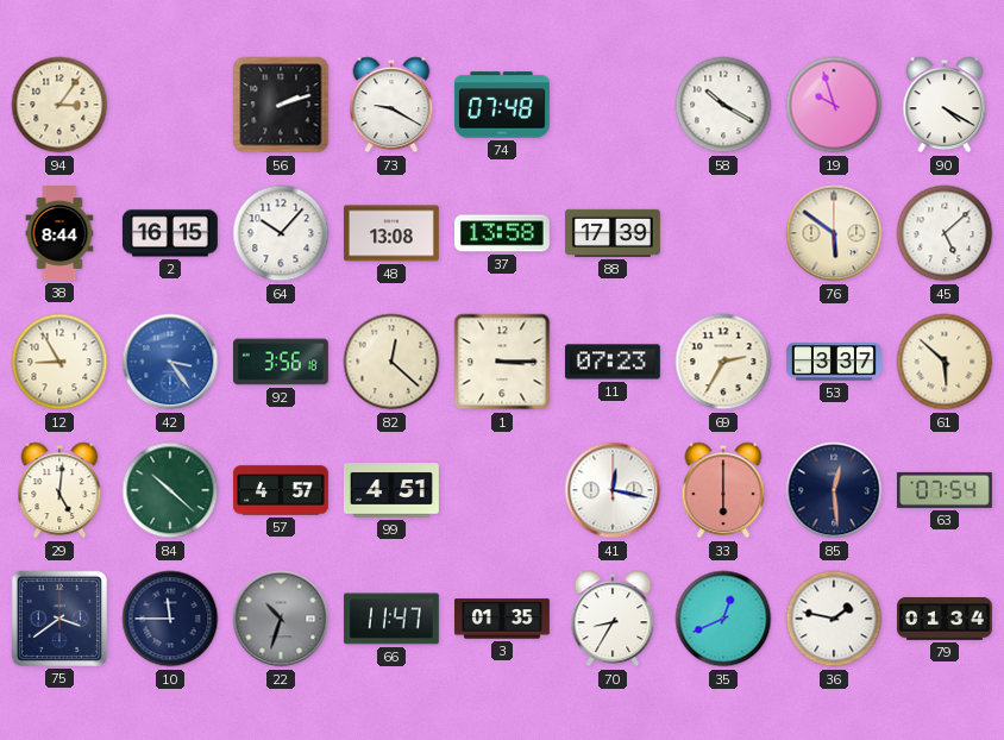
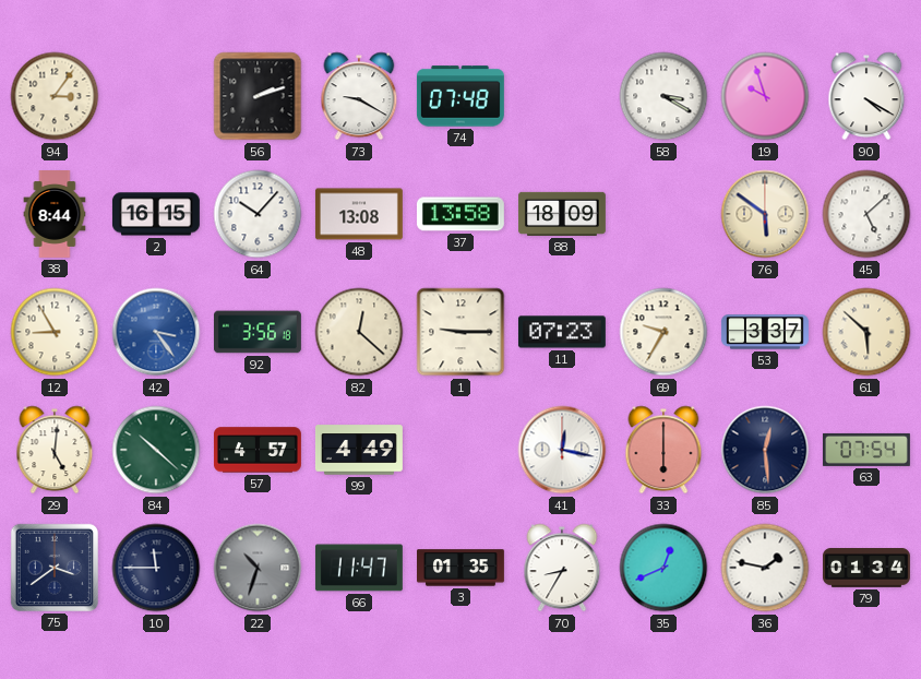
58: 10:20 -> 3:20
88: 17:39 -> 18:09
1: 3:15 -> 9:15
69: 2:35 -> 9:35
99: 4:51 -> 4:49
